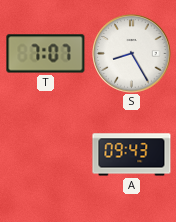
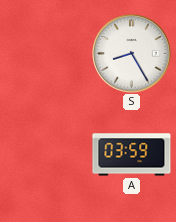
T: 7:07 -> none
A: 09:43 -> 03:59
